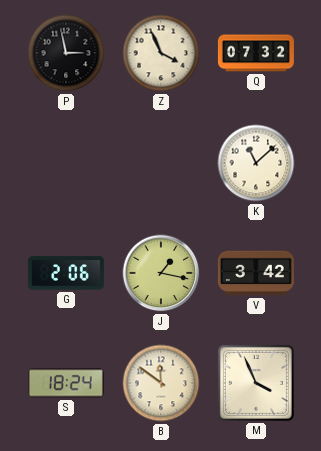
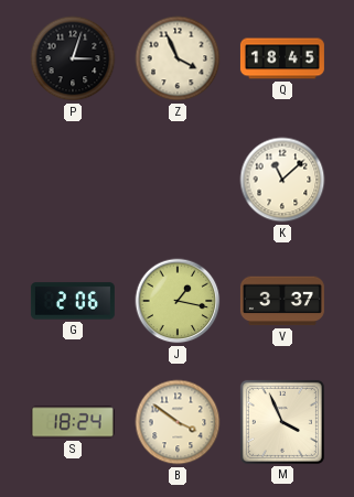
P: 2:58 -> 3:03
Q: 07:32 -> 18:45
V: 3:42 -> 3:37
B: 11:51 -> 3:51
